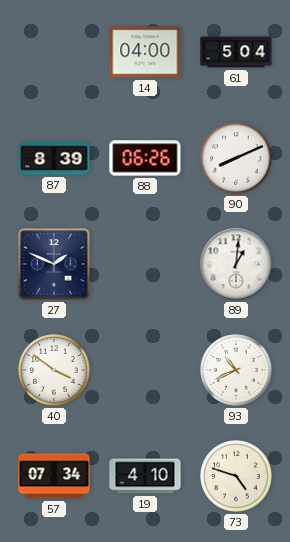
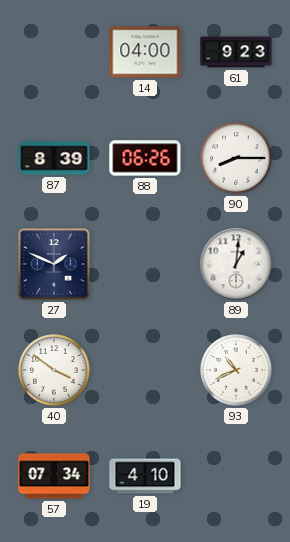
61: 5:04 -> 9:23
90: 8:11 -> 8:15
73: 4:48 -> none
